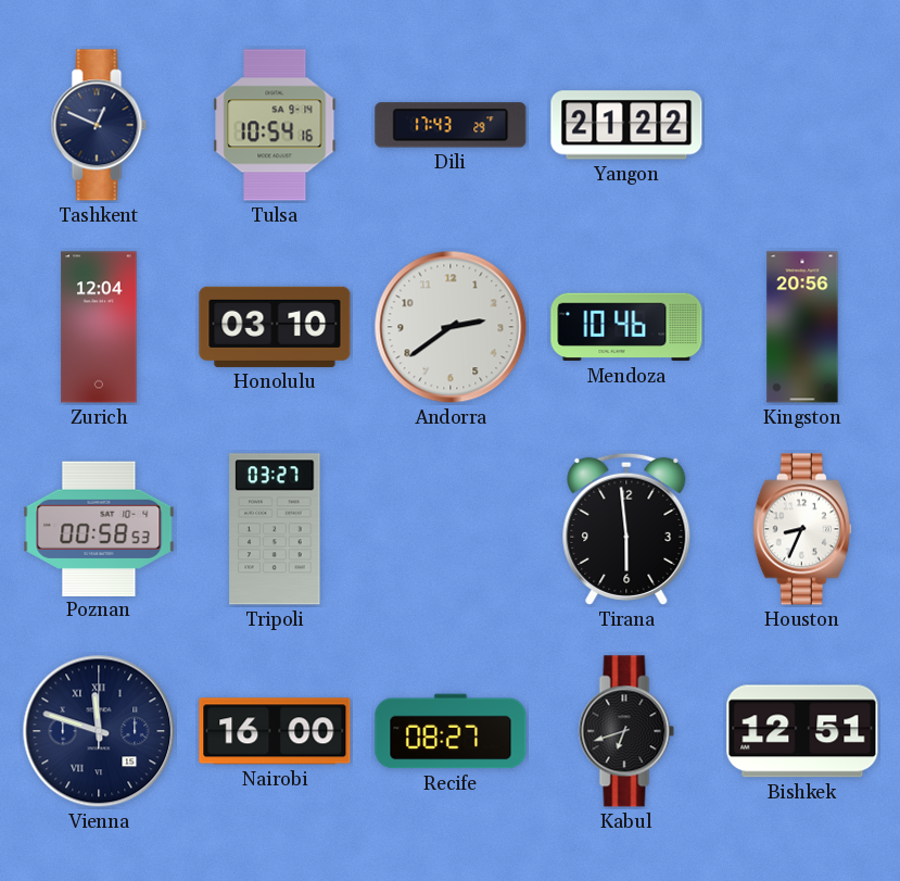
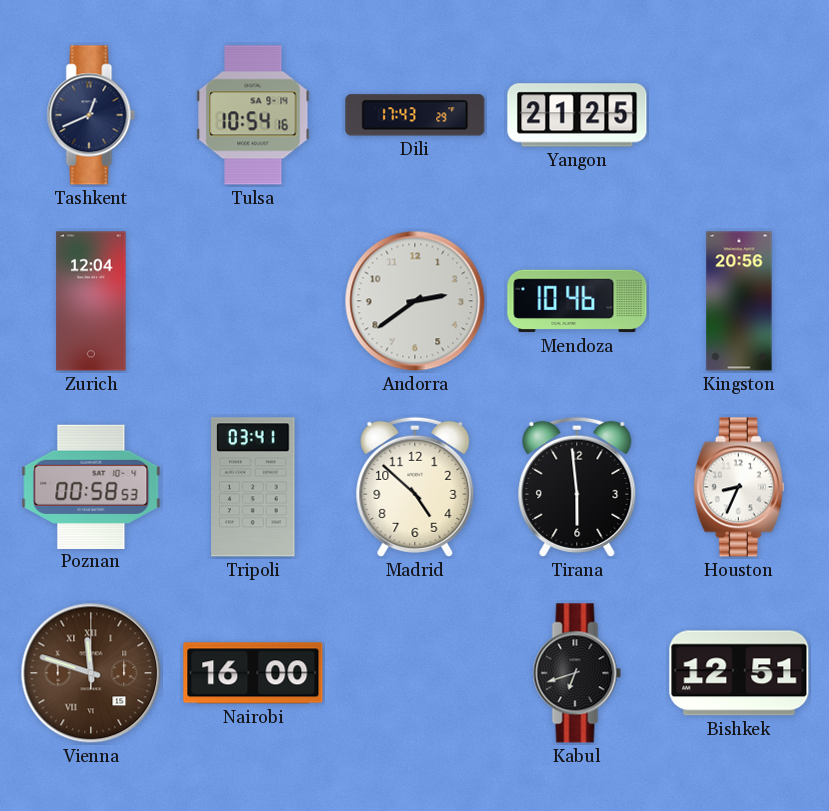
Tashkent: 12:49 -> 12:41
Yangon: 21:22 -> 21:25
Honolulu: 03:10 -> none
Tripoli: 03:27 -> 03:41
Madrid: none -> 4:52
Vienna dial: navy -> brown
Recife: 08:27 -> none
